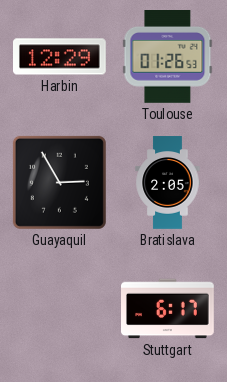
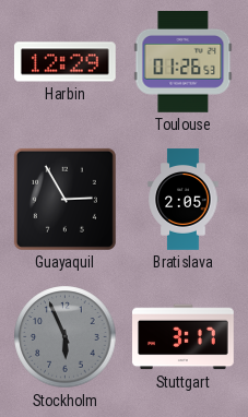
Stockholm: none -> 5:56
Stuttgart: 6:17 -> 3:17
